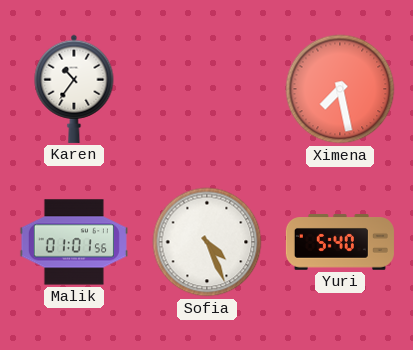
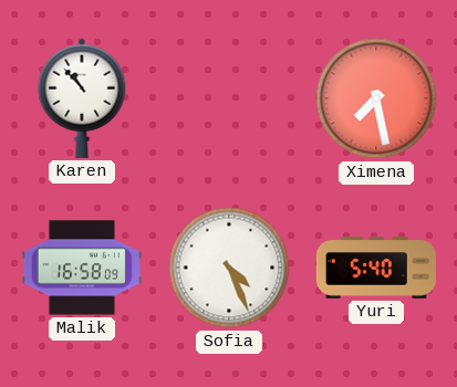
Karen: 10:36 -> 10:53
Malik: 01:01 -> 16:58
